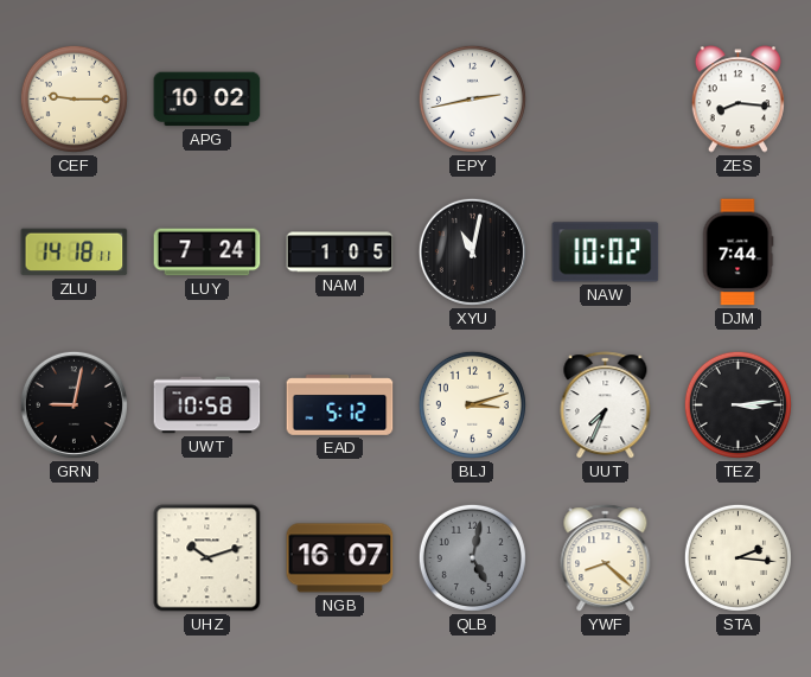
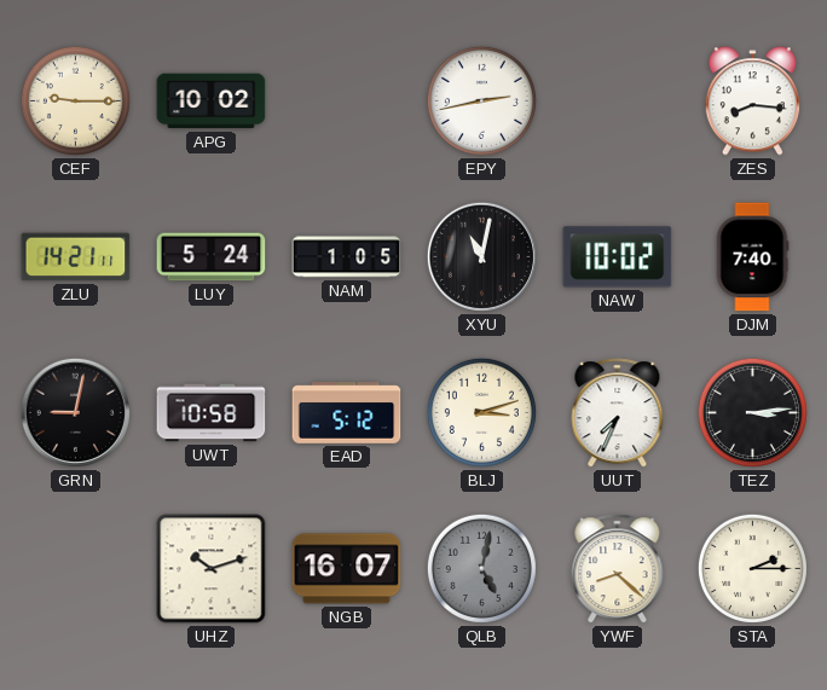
ZLU: 14:18 -> 14:21
LUY: 7:24 -> 5:24
DJM: 7:44 -> 7:40
STA: 2:16 -> 2:15
